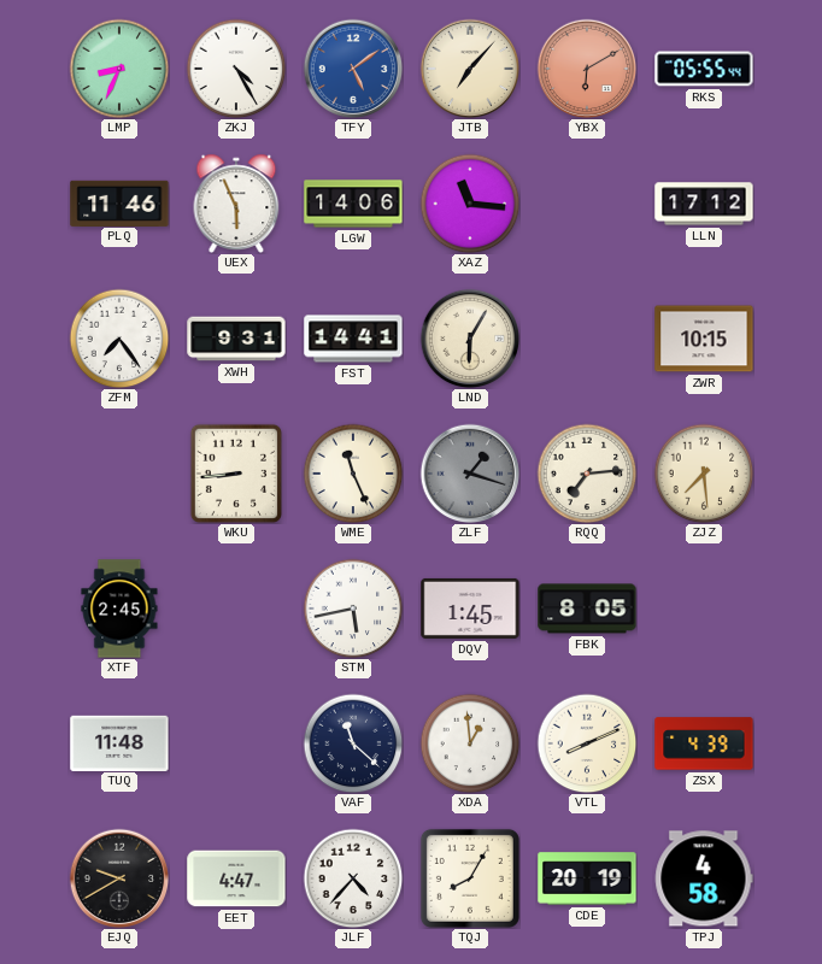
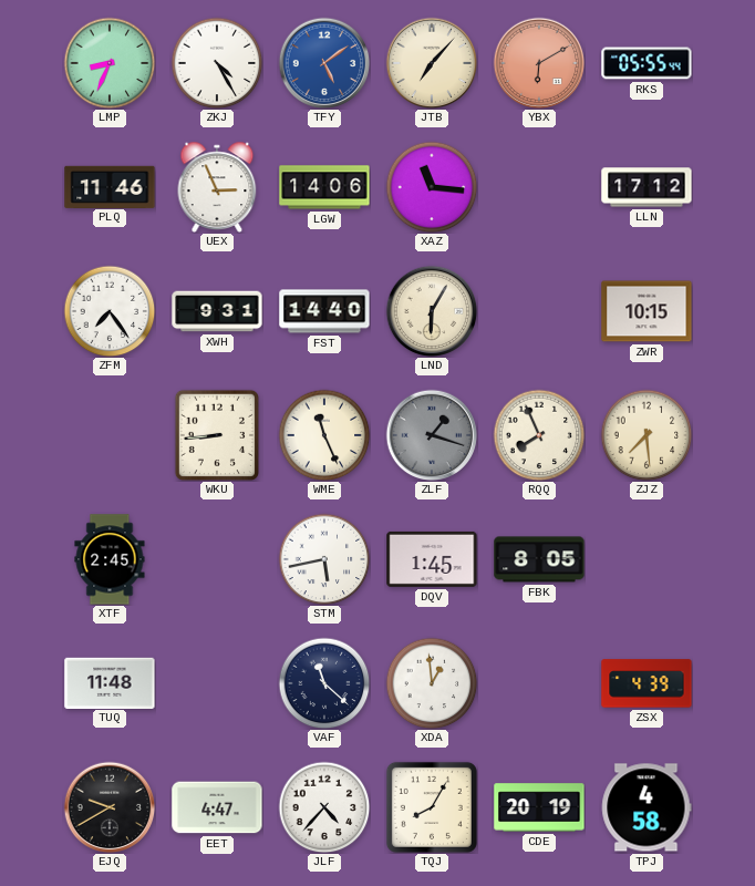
UEX: 5:56 -> 2:56
FST: 14:41 -> 14:40
RQQ: 7:14 -> 7:56
VTL: 8:11 -> none
